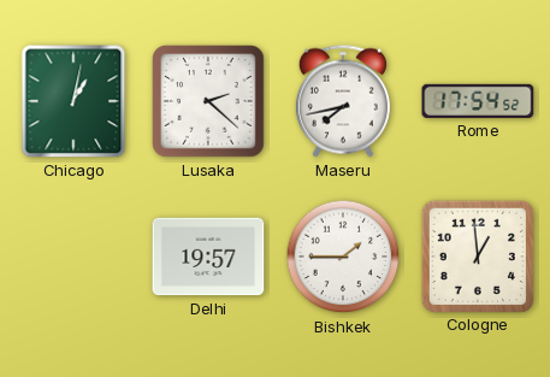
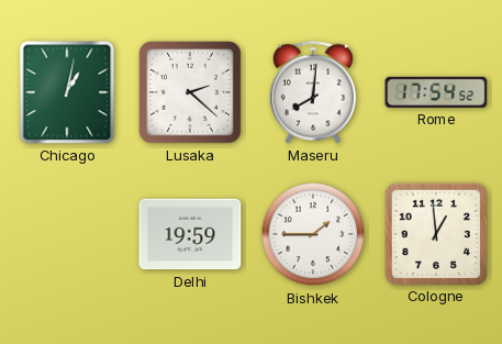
Maseru: 7:43 -> 8:01
Delhi: 19:57 -> 19:59
